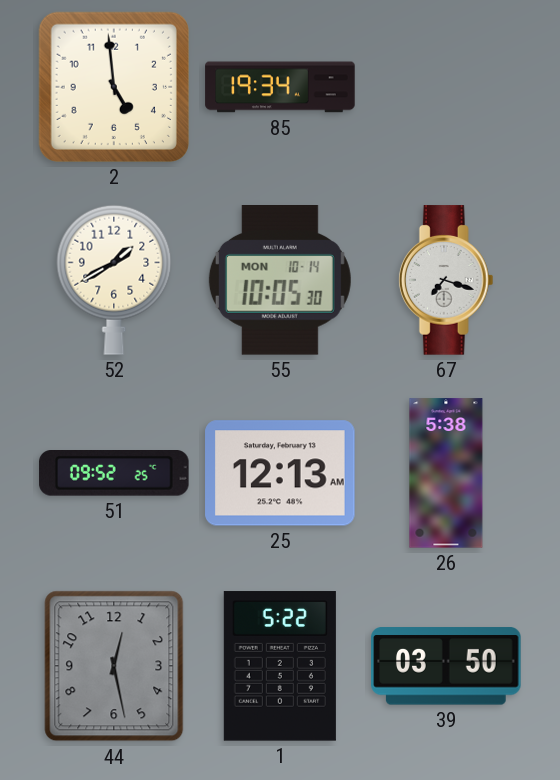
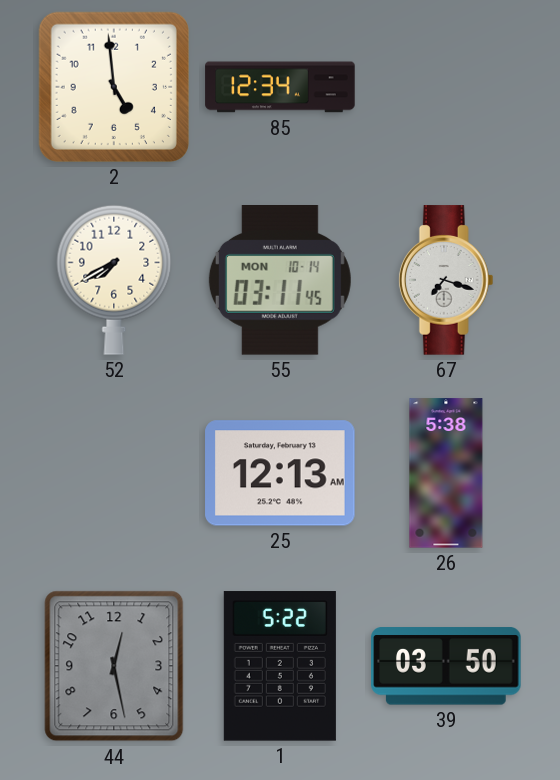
85: 19:34 -> 12:34
52: 1:40 -> 7:40
55: 10:05 -> 03:11
51: 09:52 -> none
